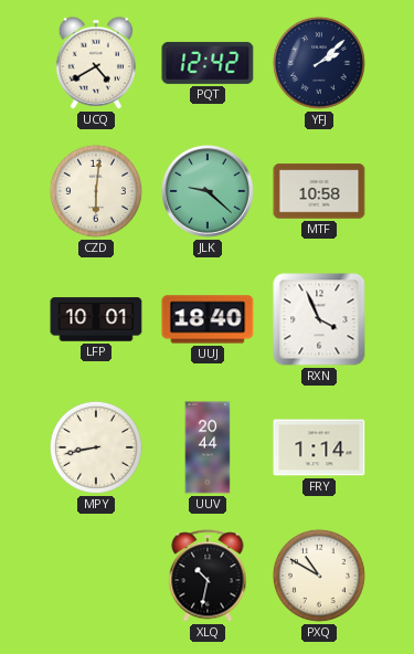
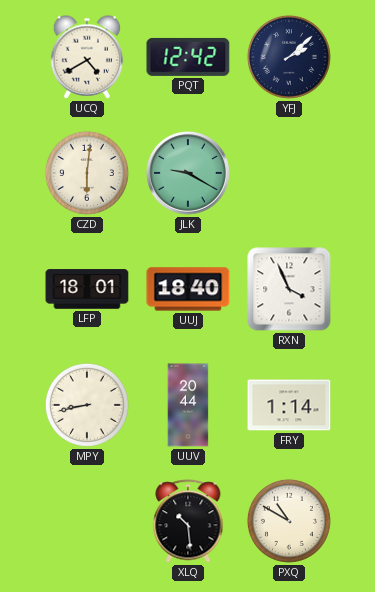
JLK: 9:22 -> 9:20
MTF: 10:58 -> none
LFP: 10:01 -> 18:01
XLQ: 10:32 -> 10:29
